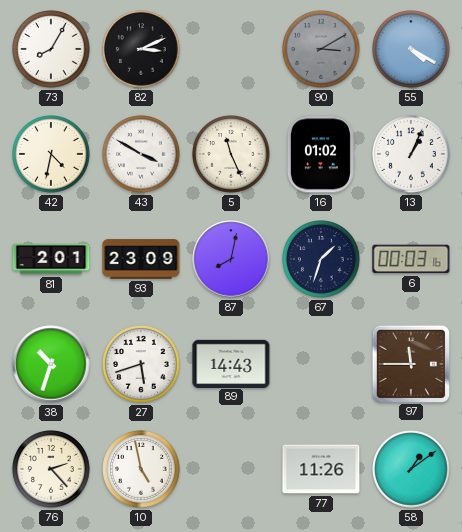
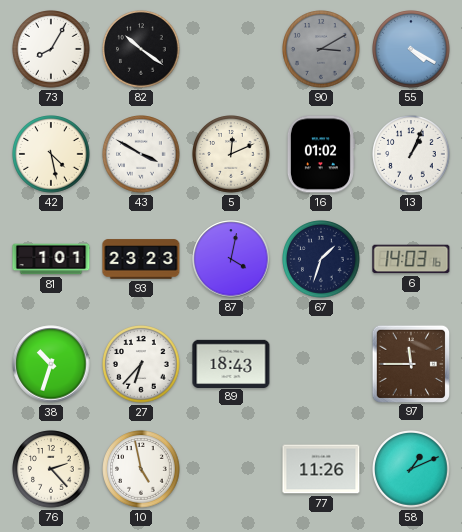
82: 3:11 -> 10:21
42: 4:32 -> 4:28
5: 11:26 -> 12:11
81: 2:01 -> 1:01
93: 23:09 -> 23:23
87: 8:02 -> 4:02
6: 00:03 -> 14:03
27: 5:42 -> 6:37
89: 14:43 -> 18:43
58: 1:09 -> 1:11
